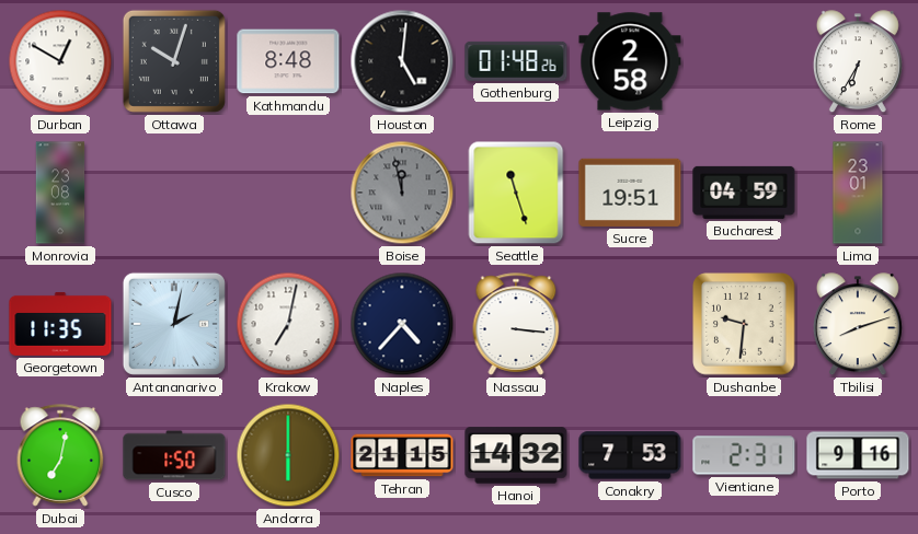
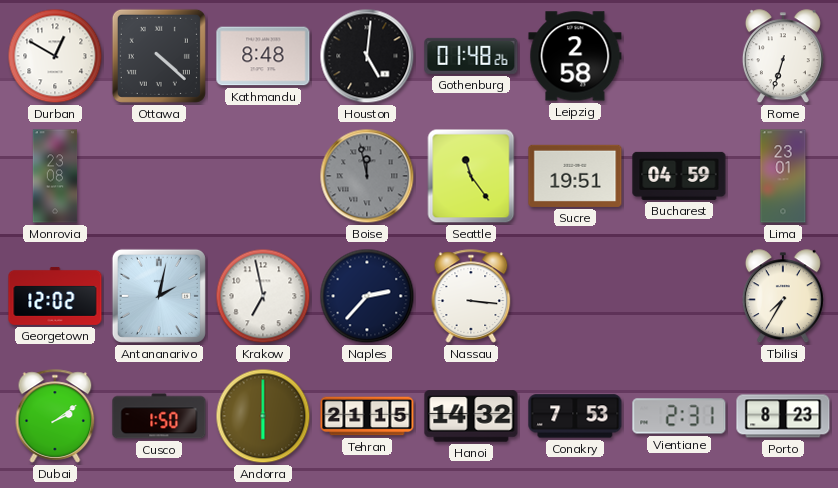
Ottawa: 10:03 -> 4:22
Rome: 6:35 -> 6:33
Seattle: 11:27 -> 11:24
Georgetown: 11:35 -> 12:02
Krakow: 7:02 -> 6:58
Naples: 4:37 -> 2:37
Dushanbe: 9:31 -> none
Tbilisi: 8:12 -> 7:35
Dubai: 7:02 -> 2:09
Porto: 9:16 -> 8:23
